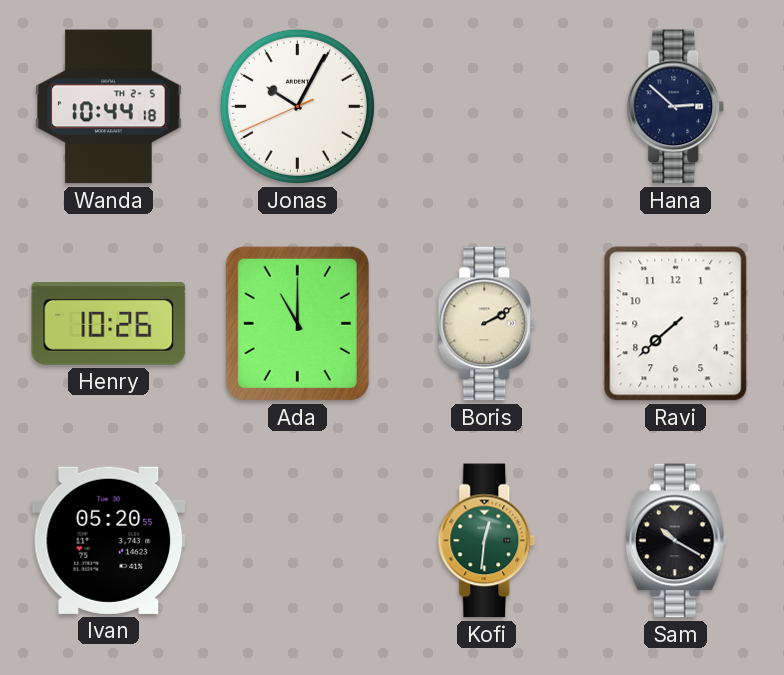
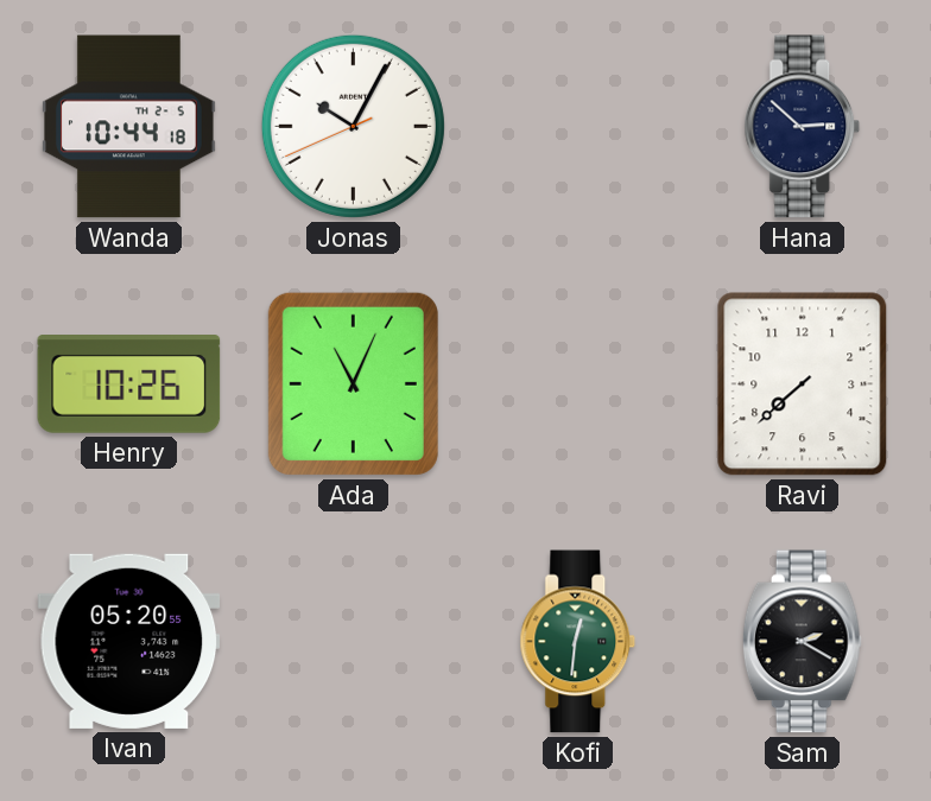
Ada: 11:00 -> 11:04
Boris: 2:10 -> none
Sam: 10:20 -> 2:20
